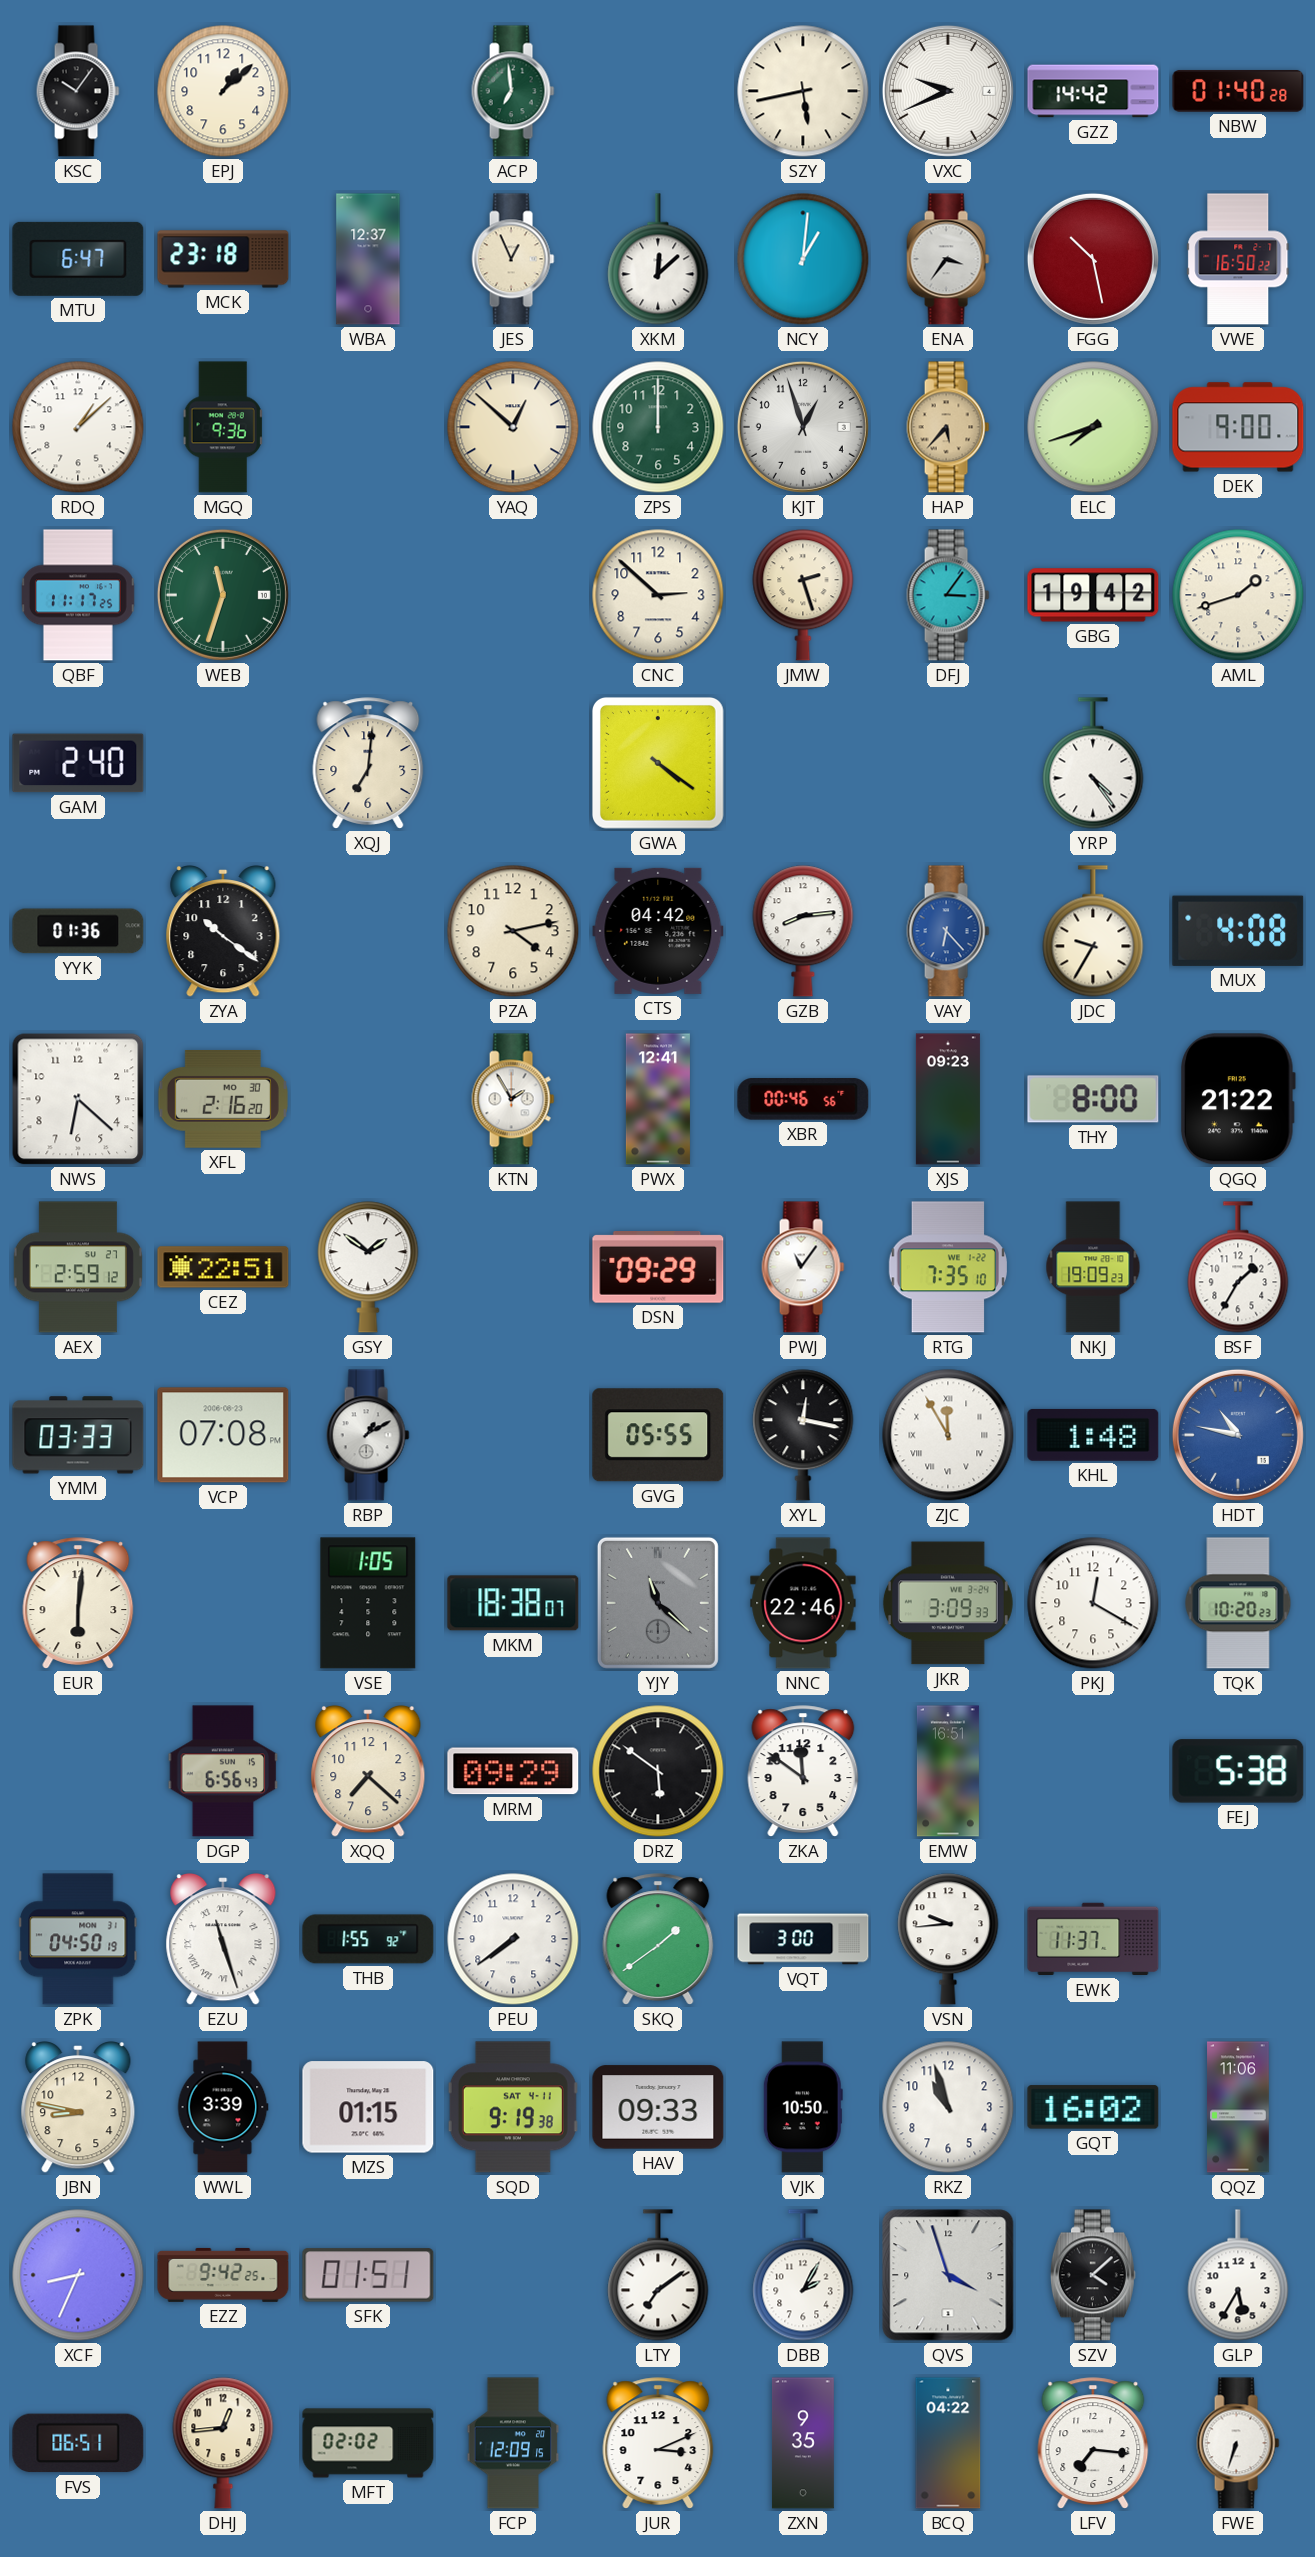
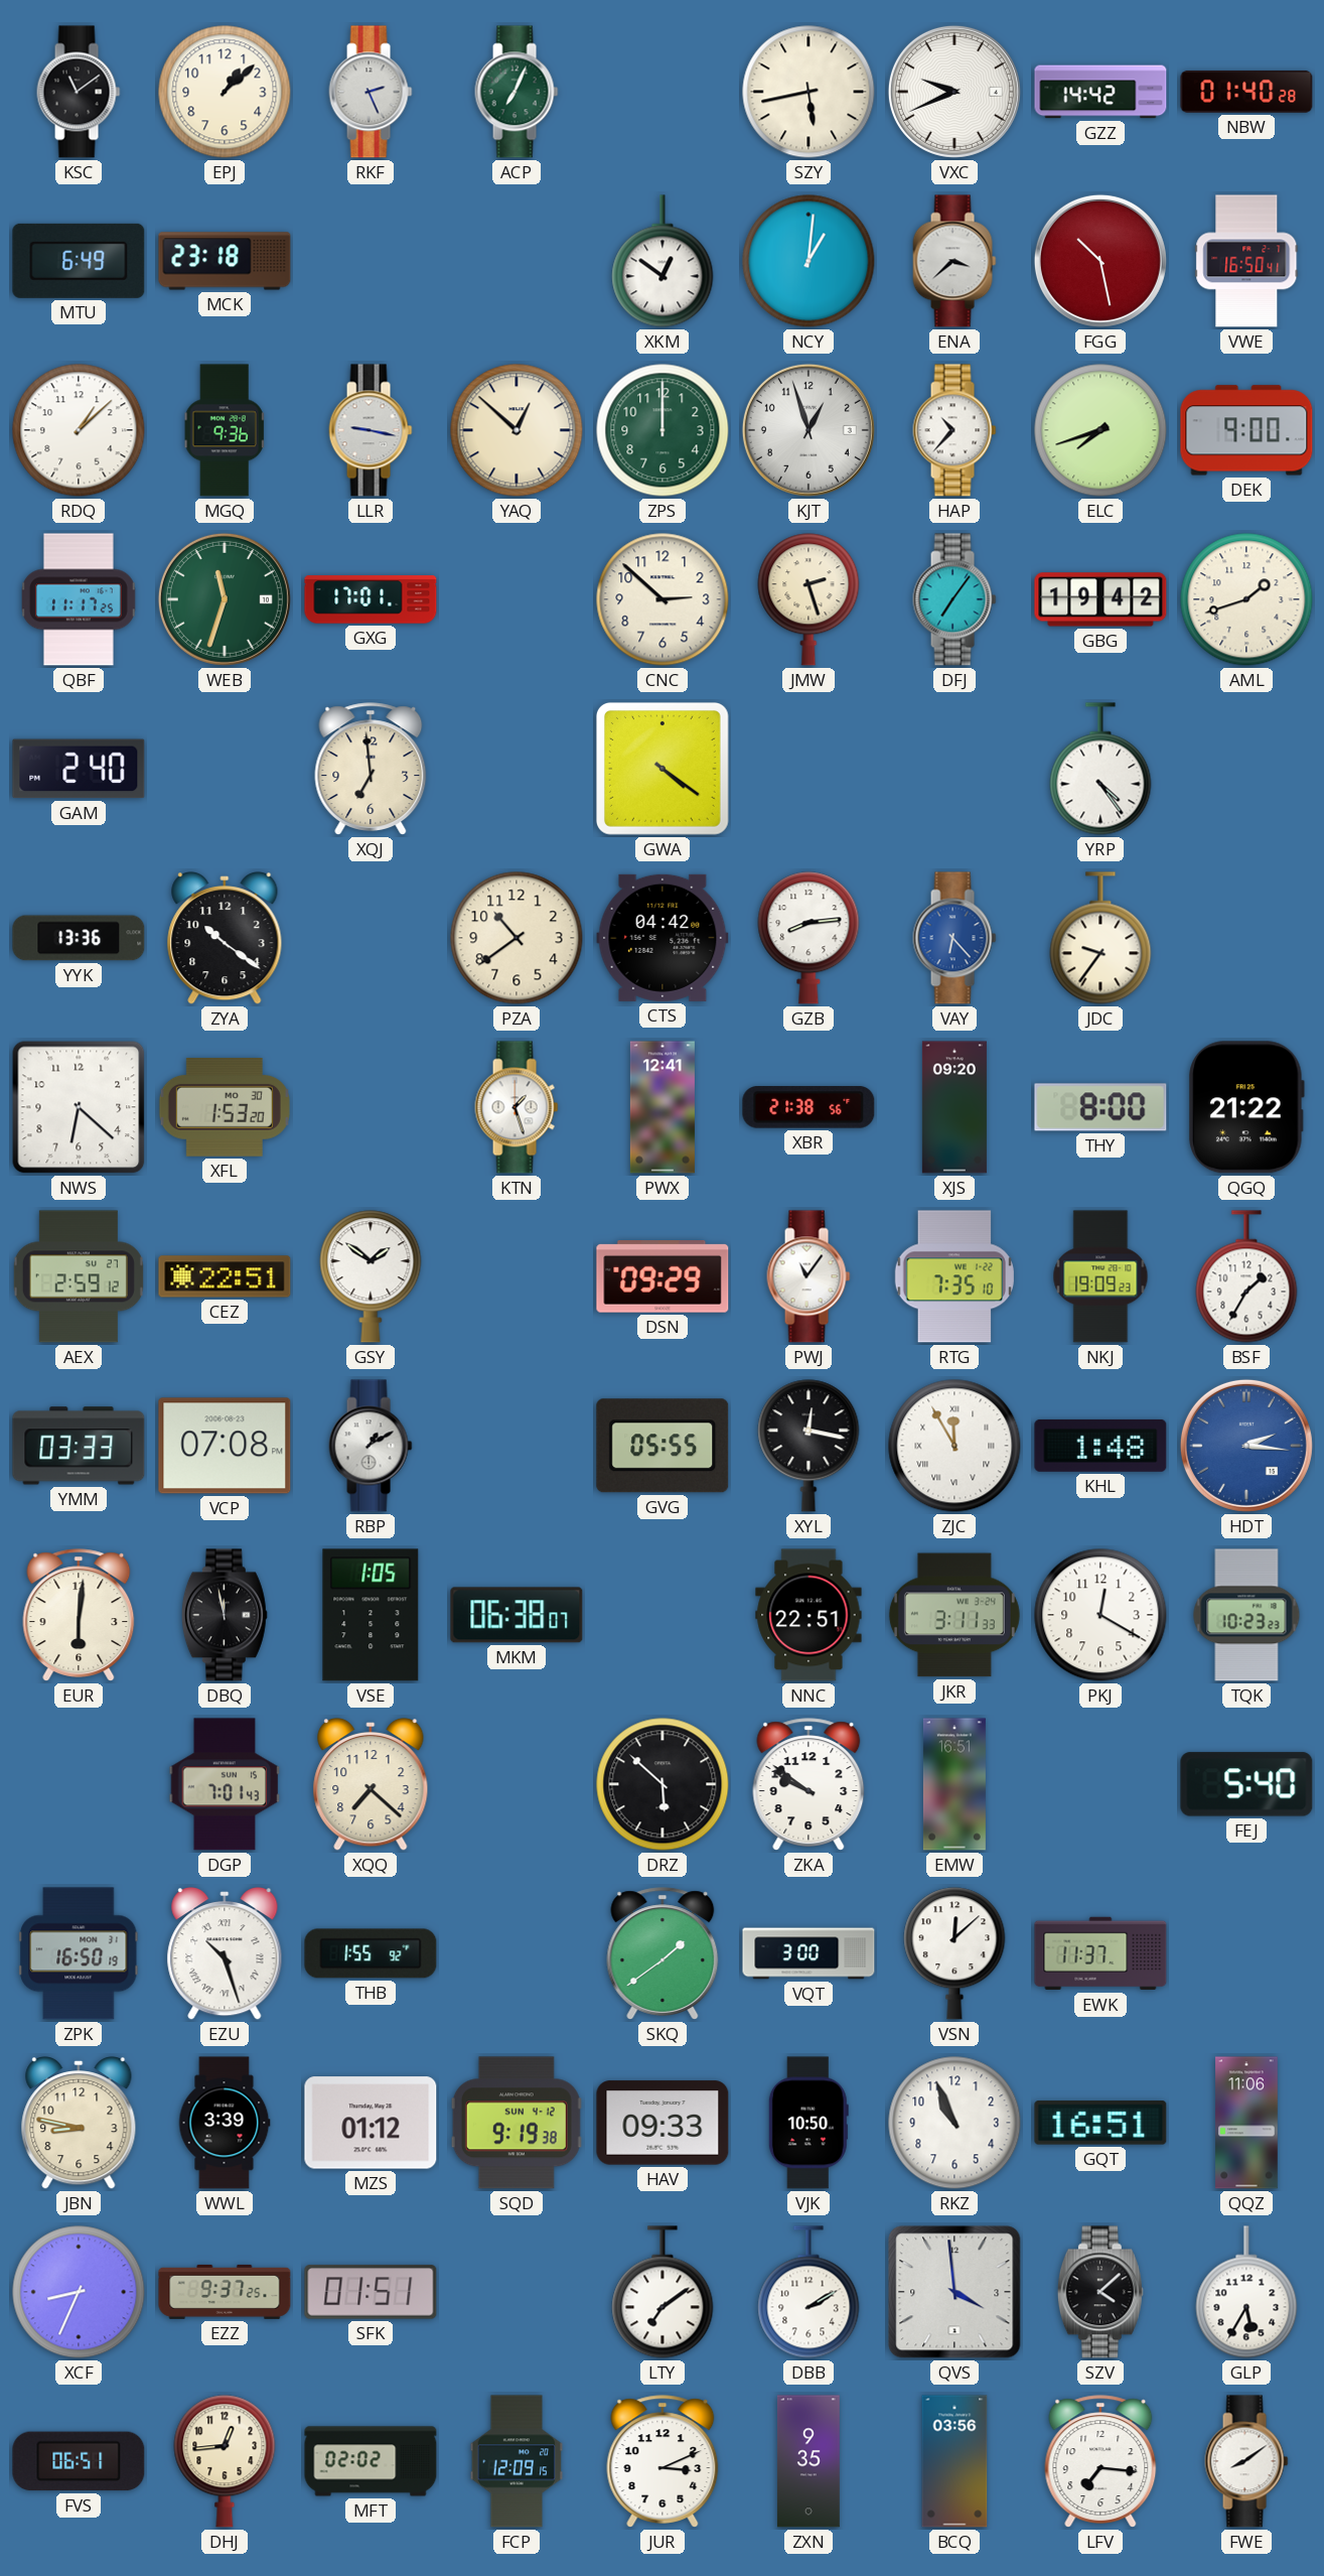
KSC: 10:06 -> 11:09
RKF: none -> 2:26
ACP: 6:59 -> 7:04
MTU: 6:47 -> 6:49
WBA: 12:37 -> none
JES: 12:56 -> none
XKM: 12:08 -> 12:51
ENA: 3:36 -> 3:38
VWE: 16:50:22 -> 16:50:41
LLR: none -> 9:17
HAP: 5:37 -> 10:37
HAP dial: champagne -> white
GXG: none -> 17:01
DFJ: 3:06 -> 7:06
XQJ: 7:01 -> 6:59
YYK: 01:36 -> 13:36
PZA: 4:13 -> 10:39
JDC: 9:35 -> 9:36
MUX: 4:08 -> none
XFL: 2:16 -> 1:53
KTN: 1:55 -> 1:27
XBR: 00:46 -> 21:38
XJS: 09:23 -> 09:20
HDT: 10:47 -> 2:16
DBQ: none -> 11:58
MKM: 18:38 -> 06:38
YJY: 11:22 -> none
NNC: 22:46 -> 22:51
JKR: 3:09 -> 3:11
TQK: 10:20 -> 10:23
DGP: 6:56 -> 7:01
MRM: 09:29 -> none
DRZ: 5:51 -> 5:52
ZKA: 11:51 -> 9:51
FEJ: 5:38 -> 5:40
ZPK: 04:50 -> 16:50
EZU: 11:27 -> 10:27
PEU: 7:39 -> none
VSN: 9:44 -> 12:08
MZS: 01:15 -> 01:12
SQD date: SAT 4-11 -> SUN 4-12
RKZ: 10:57 -> 10:56
GQT: 16:02 -> 16:51
EZZ: 9:42 -> 9:37
DBB: 2:05 -> 2:10
QVS: 3:57 -> 3:59
BCQ: 04:22 -> 03:56
FWE: 6:33 -> 8:09
